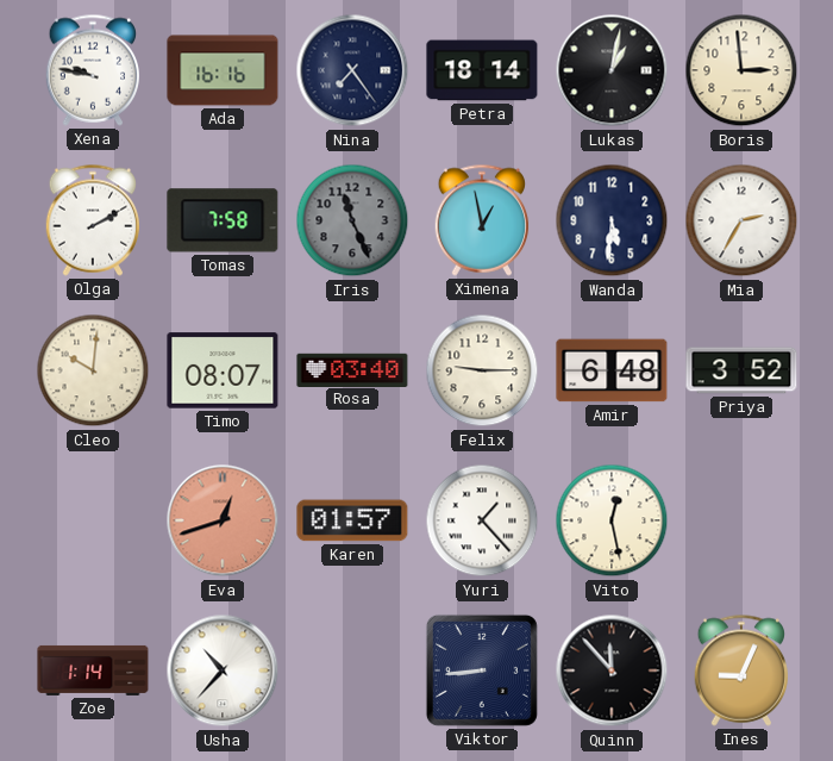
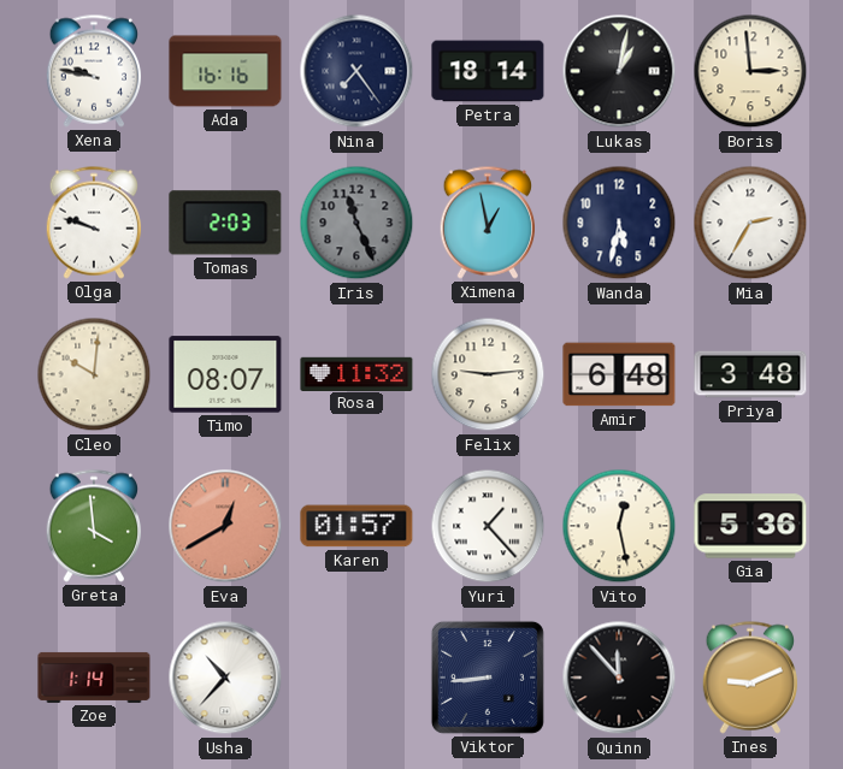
Olga: 2:10 -> 9:48
Tomas: 7:58 -> 2:03
Wanda: 5:31 -> 5:32
Rosa: 03:40 -> 11:32
Felix: 9:15 -> 9:14
Priya: 3:52 -> 3:48
Greta: none -> 3:59
Eva: 12:42 -> 12:40
Gia: none -> 5:36
Ines: 9:04 -> 9:11
